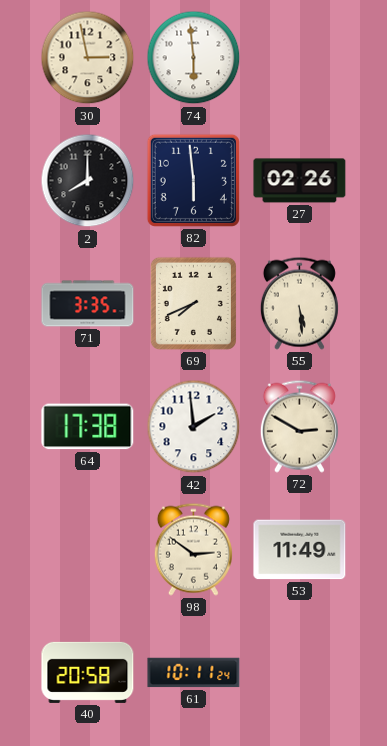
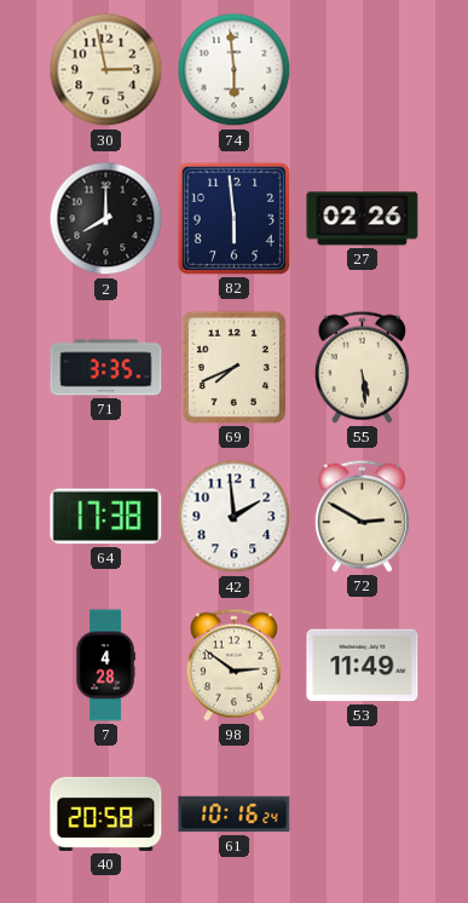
7: none -> 4:28
61: 10:11 -> 10:16
